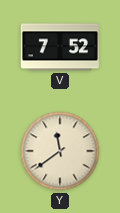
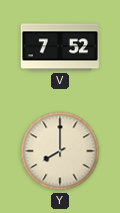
Y: 11:39 -> 8:00
